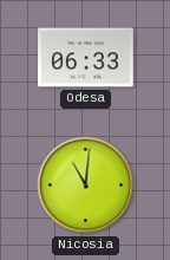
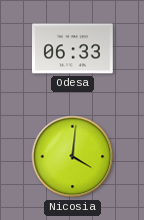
Nicosia: 11:01 -> 4:01
